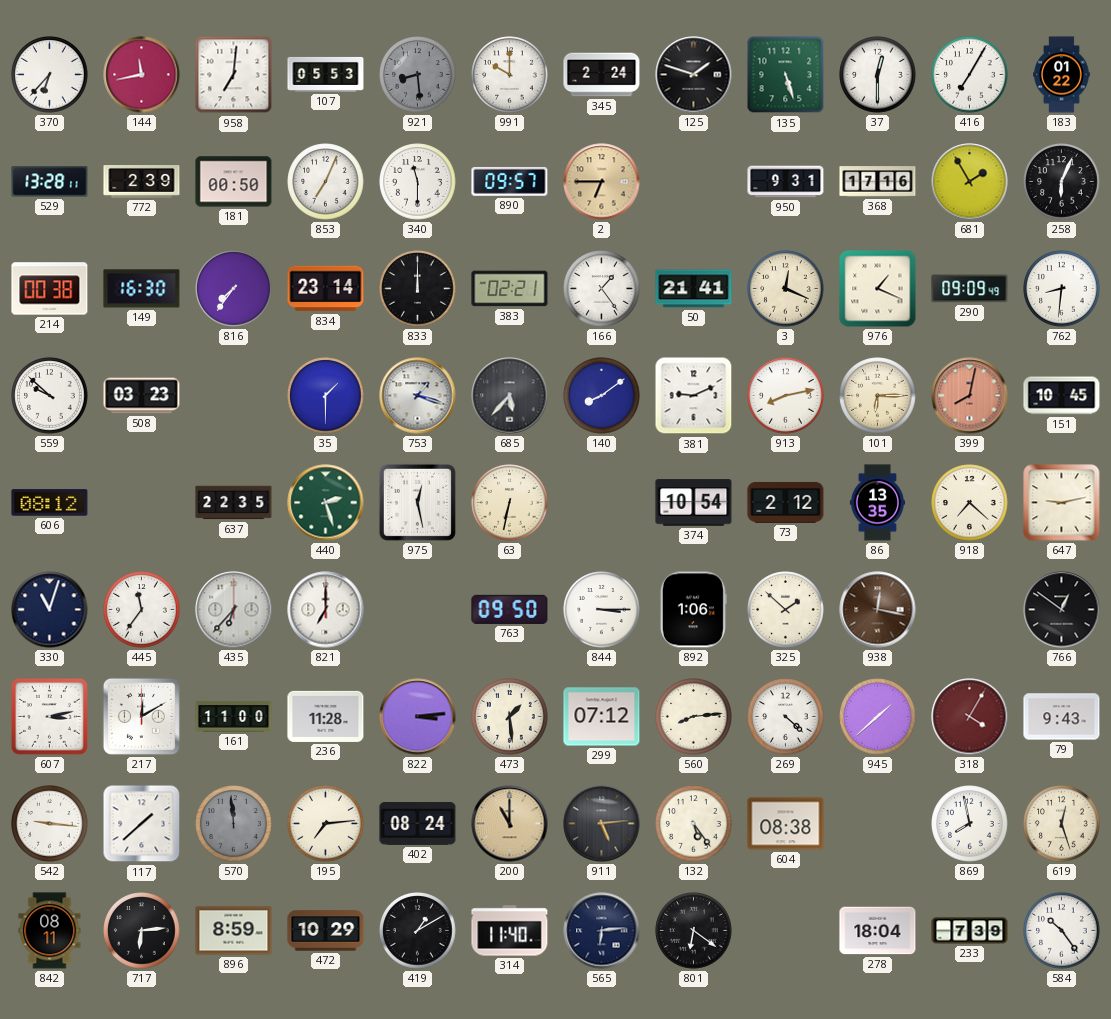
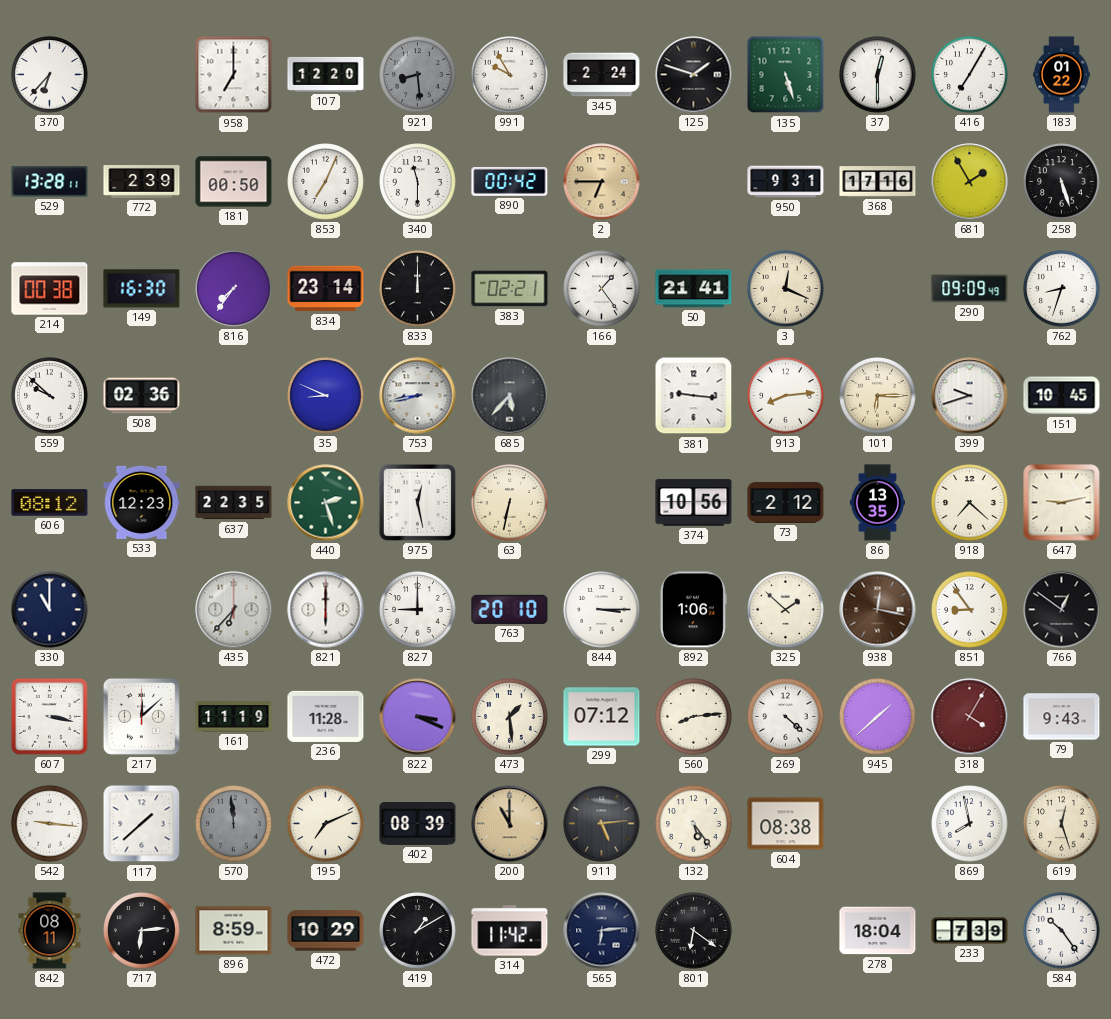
144: 11:43 -> none
958: 7:01 -> 7:00
107: 05:53 -> 12:20
991: 10:00 -> 9:55
890: 09:57 -> 00:42
258: 6:04 -> 5:27
976: 1:19 -> none
762: 8:31 -> 8:33
508: 03:23 -> 02:36
35: 1:30 -> 8:49
753: 1:18 -> 8:43
140: 8:09 -> none
381: 9:11 -> 9:16
913: 8:13 -> 8:14
399: 8:02 -> 9:42
399 dial: salmon -> white
533: none -> 12:23
374: 10:54 -> 10:56
330: 11:03 -> 11:00
445: 11:36 -> none
821: 7:00 -> 6:00
827: none -> 9:00
763: 09:50 -> 20:10
851: none -> 8:54
607: 3:13 -> 3:17
217: 12:10 -> 12:08
161: 11:00 -> 11:19
822: 3:14 -> 3:19
195: 7:14 -> 7:11
402: 08:24 -> 08:39
314: 11:40 -> 11:42
